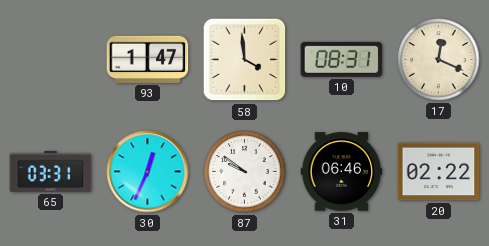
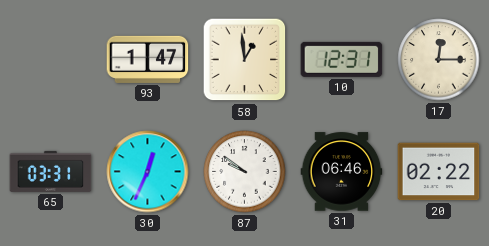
58: 3:59 -> 12:59
10: 08:31 -> 12:31
17: 12:19 -> 12:15
